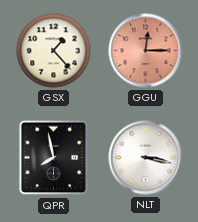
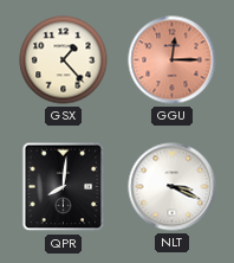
QPR: 7:58 -> 8:01
NLT: 3:17 -> 3:19
